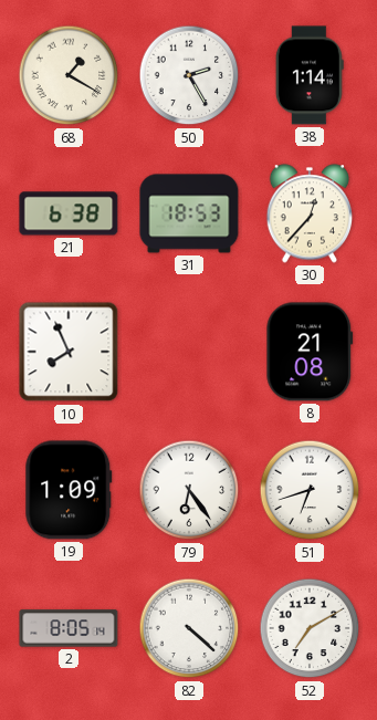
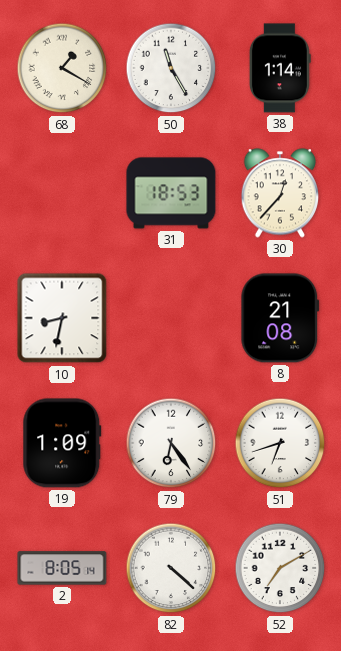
50: 2:25 -> 11:25
21: 6:38 -> none
10: 7:56 -> 8:32
